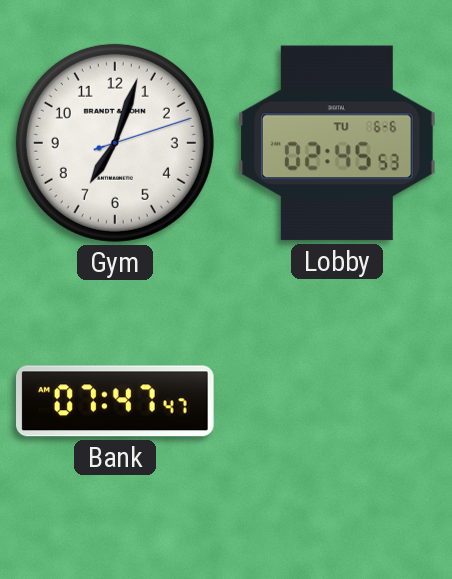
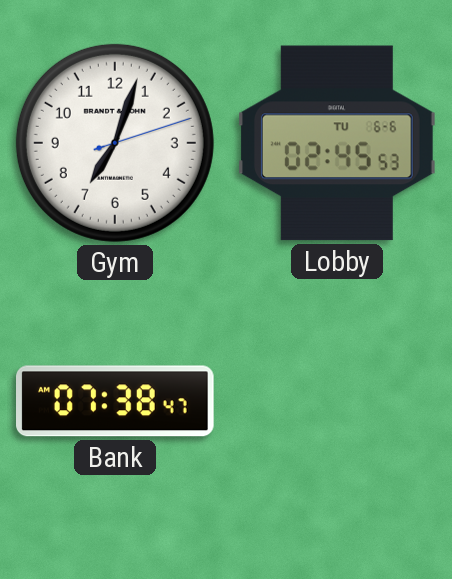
Bank: 07:47 -> 07:38
